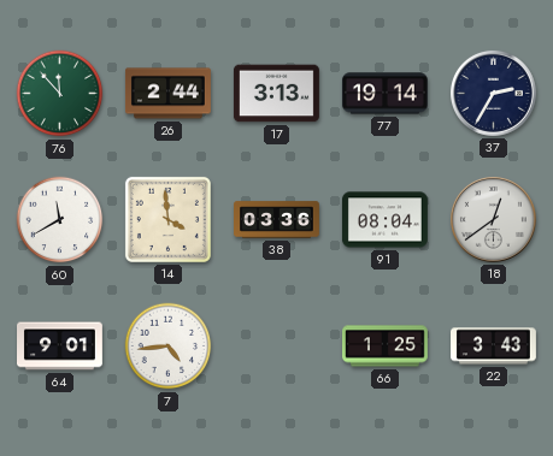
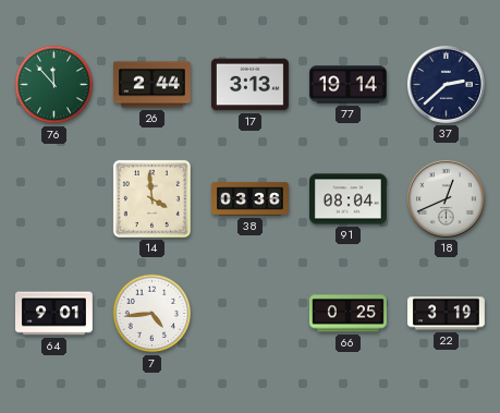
37: 2:35 -> 2:38
60: 11:40 -> none
18: 12:39 -> 12:41
66: 1:25 -> 0:25
22: 3:43 -> 3:19
